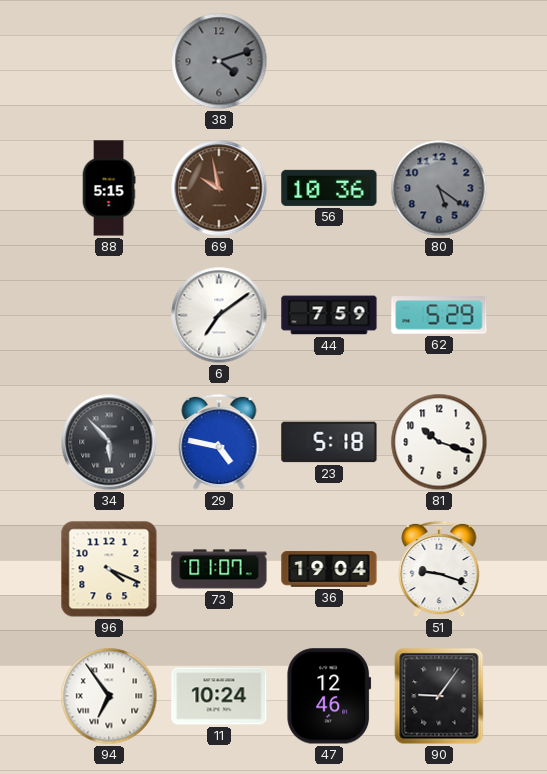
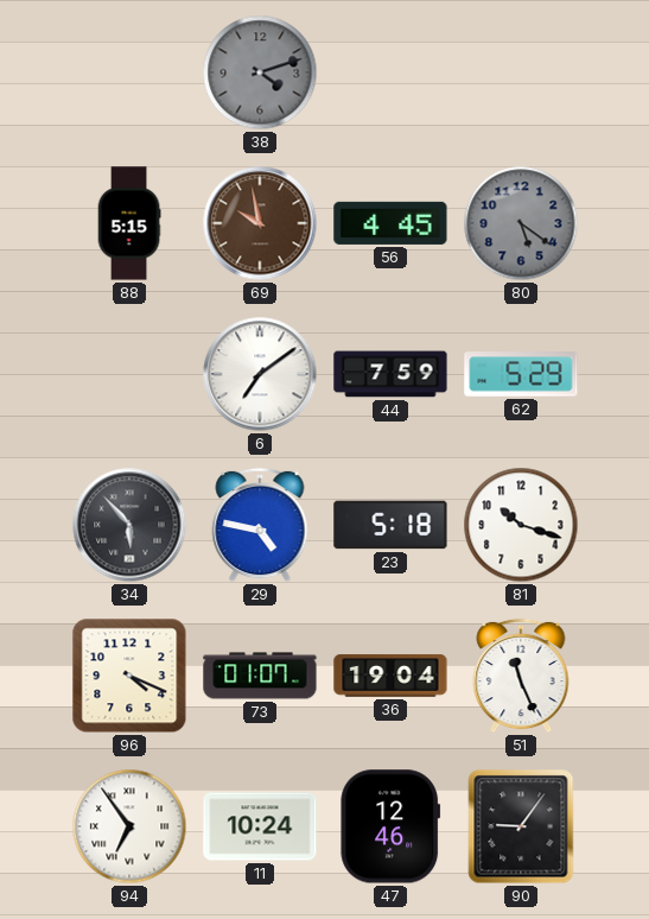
56: 10:36 -> 4:45
51: 9:18 -> 11:26
